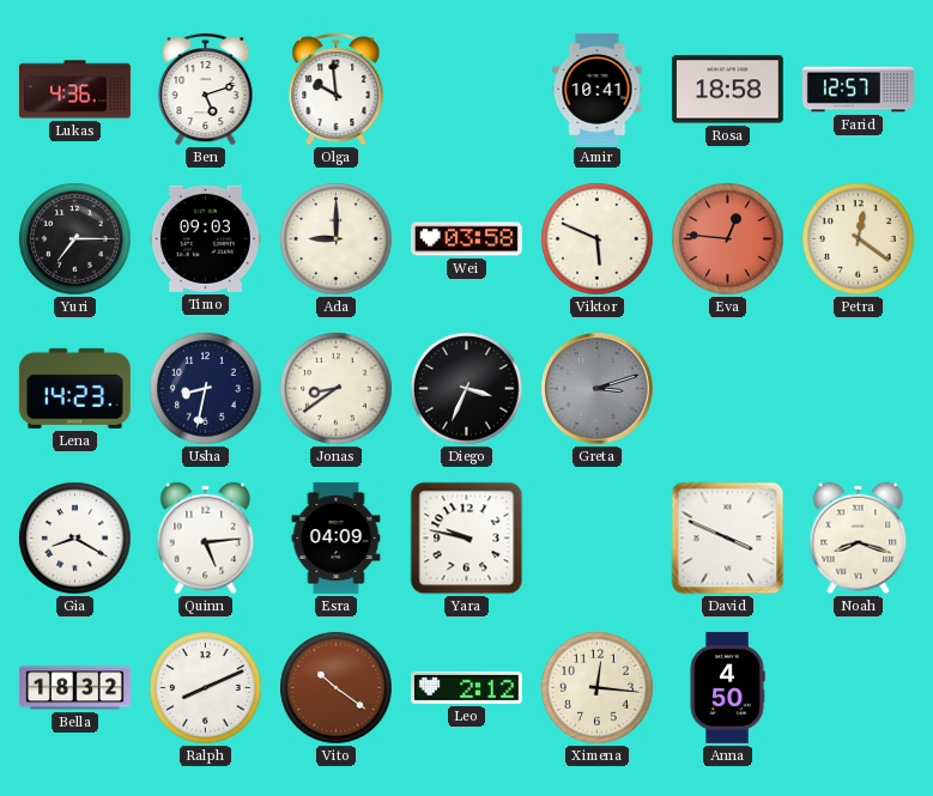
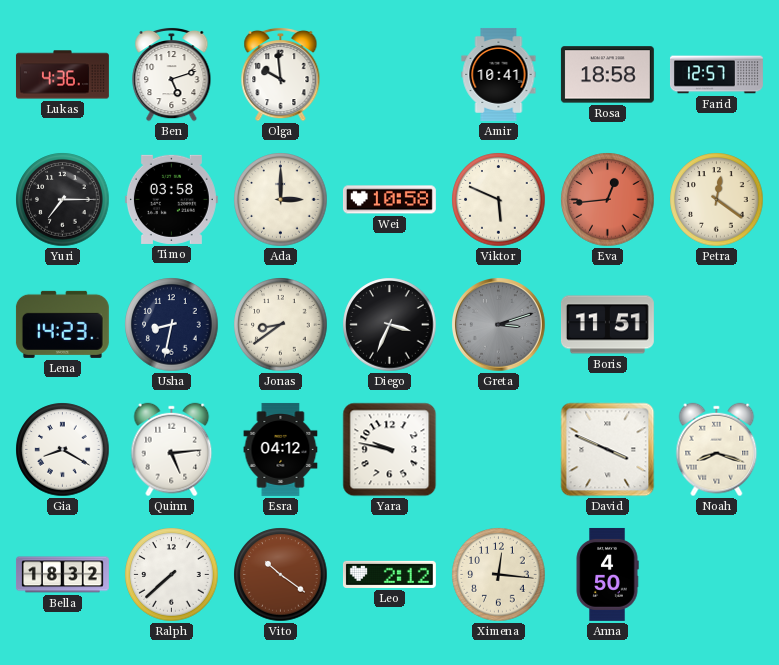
Timo: 09:03 -> 03:58
Ada: 9:00 -> 3:00
Wei: 03:58 -> 10:58
Eva: 12:46 -> 12:44
Boris: none -> 11:51
Esra: 04:09 -> 04:12
Ralph: 8:11 -> 7:38
